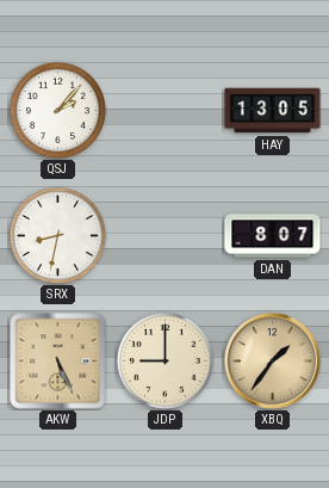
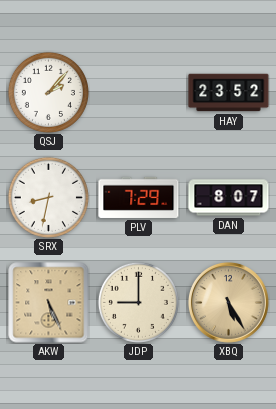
HAY: 13:05 -> 23:52
PLV: none -> 7:29
XBQ: 1:36 -> 5:25
